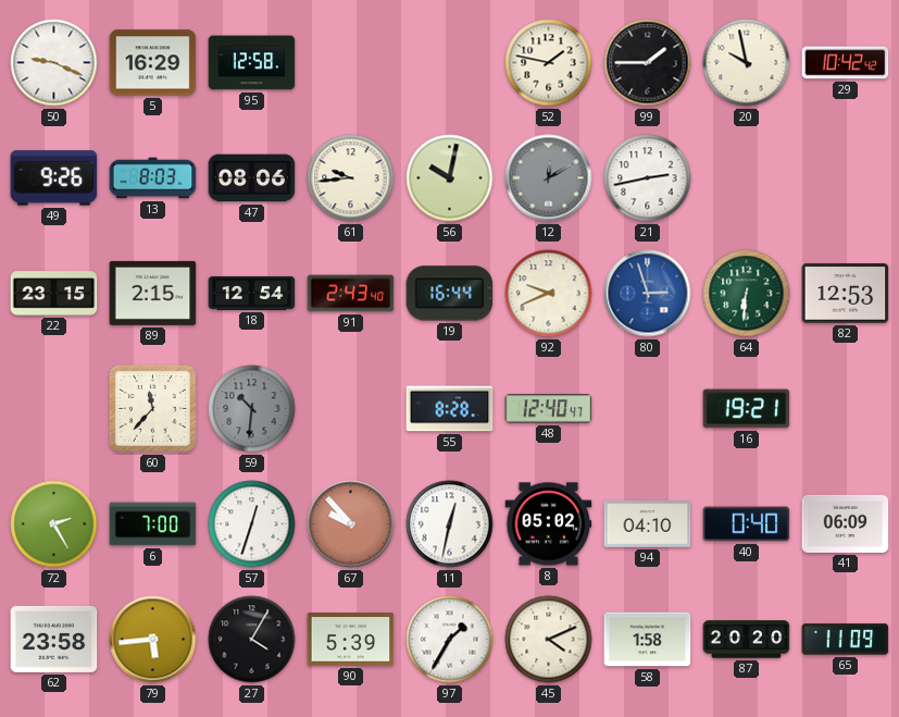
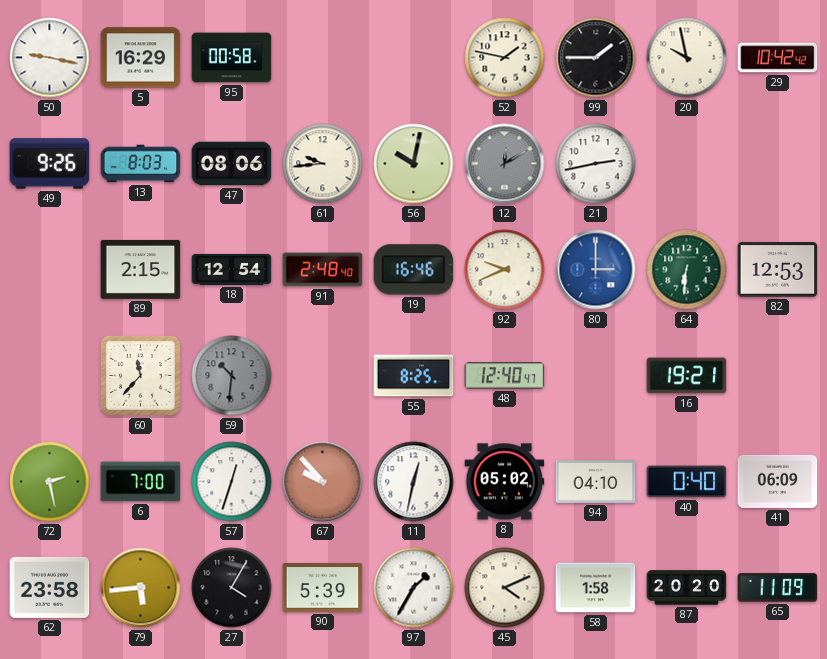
50: 9:19 -> 9:17
95: 12:58 -> 00:58
22: 23:15 -> none
91: 2:43 -> 2:48
19: 16:44 -> 16:46
80: 2:57 -> 3:00
55: 8:28 -> 8:25
72: 2:25 -> 2:28
